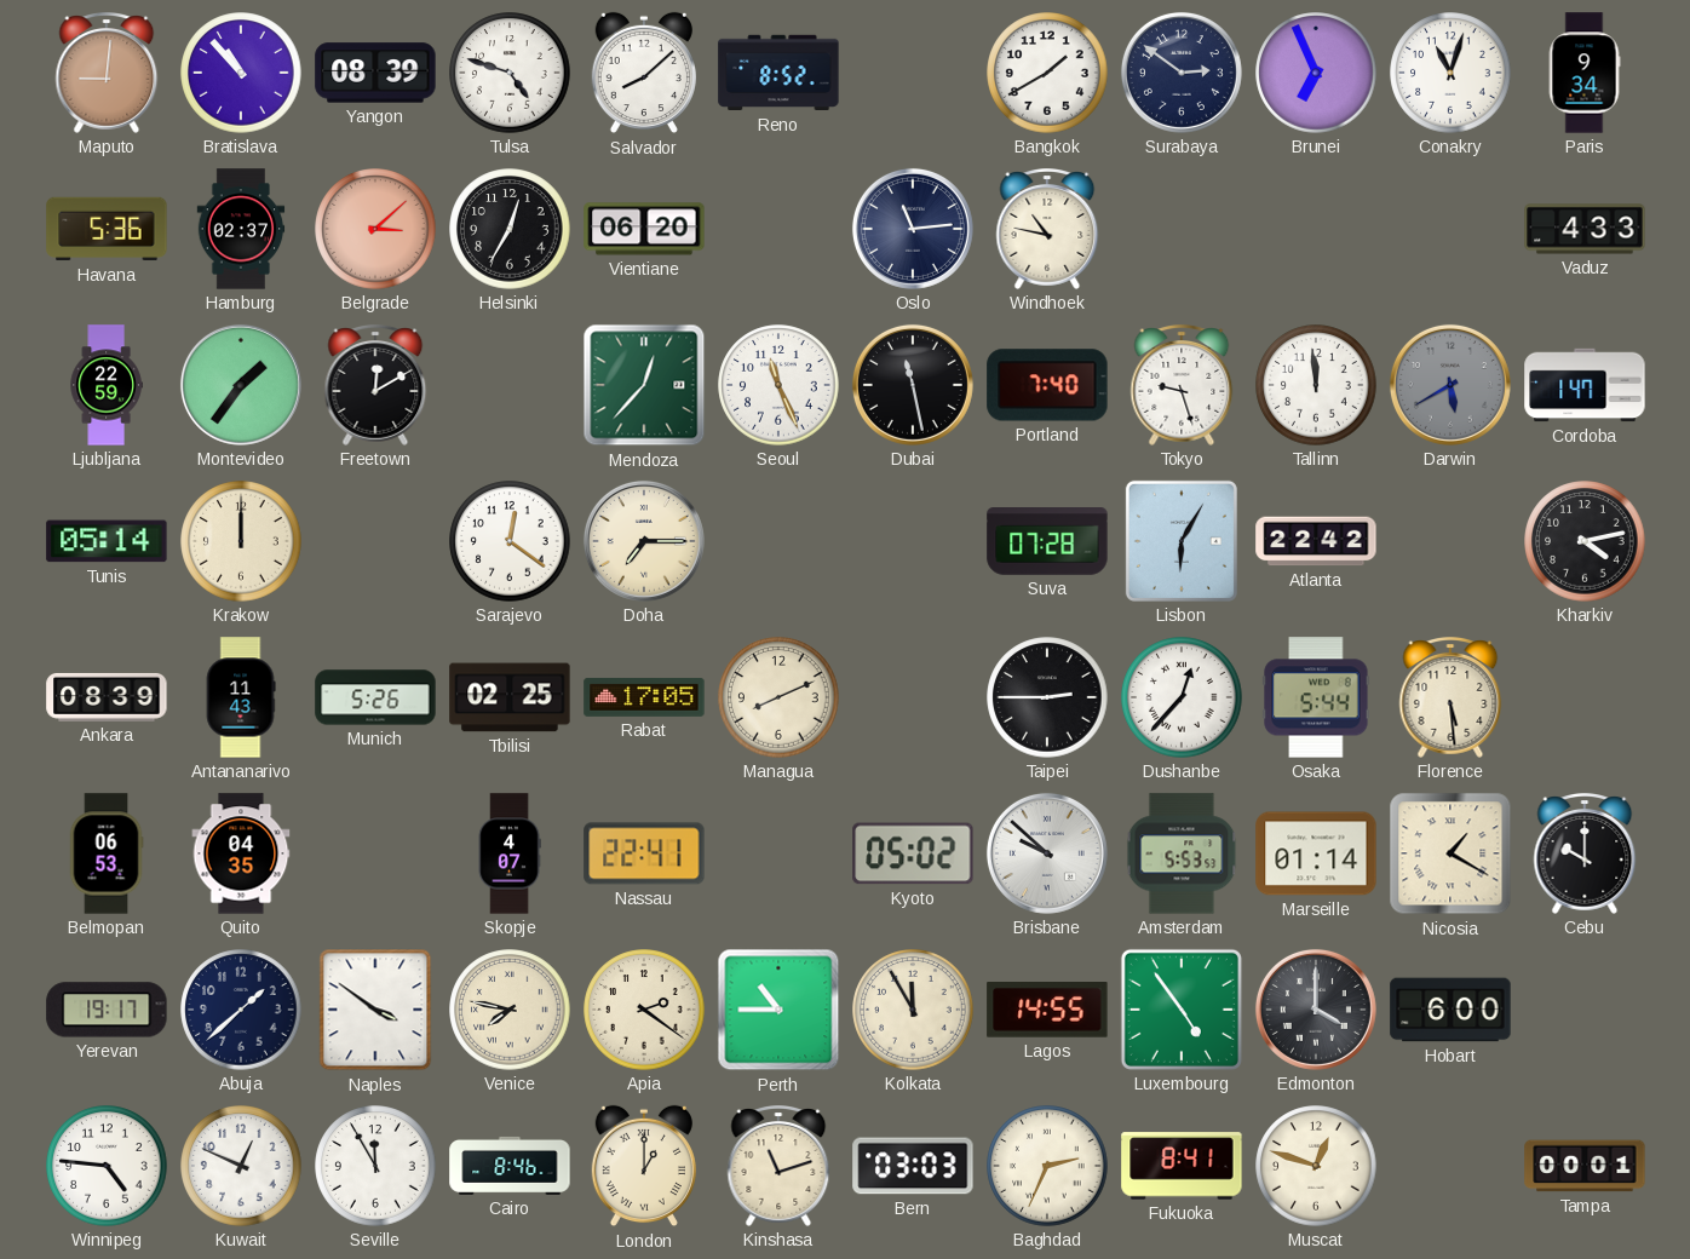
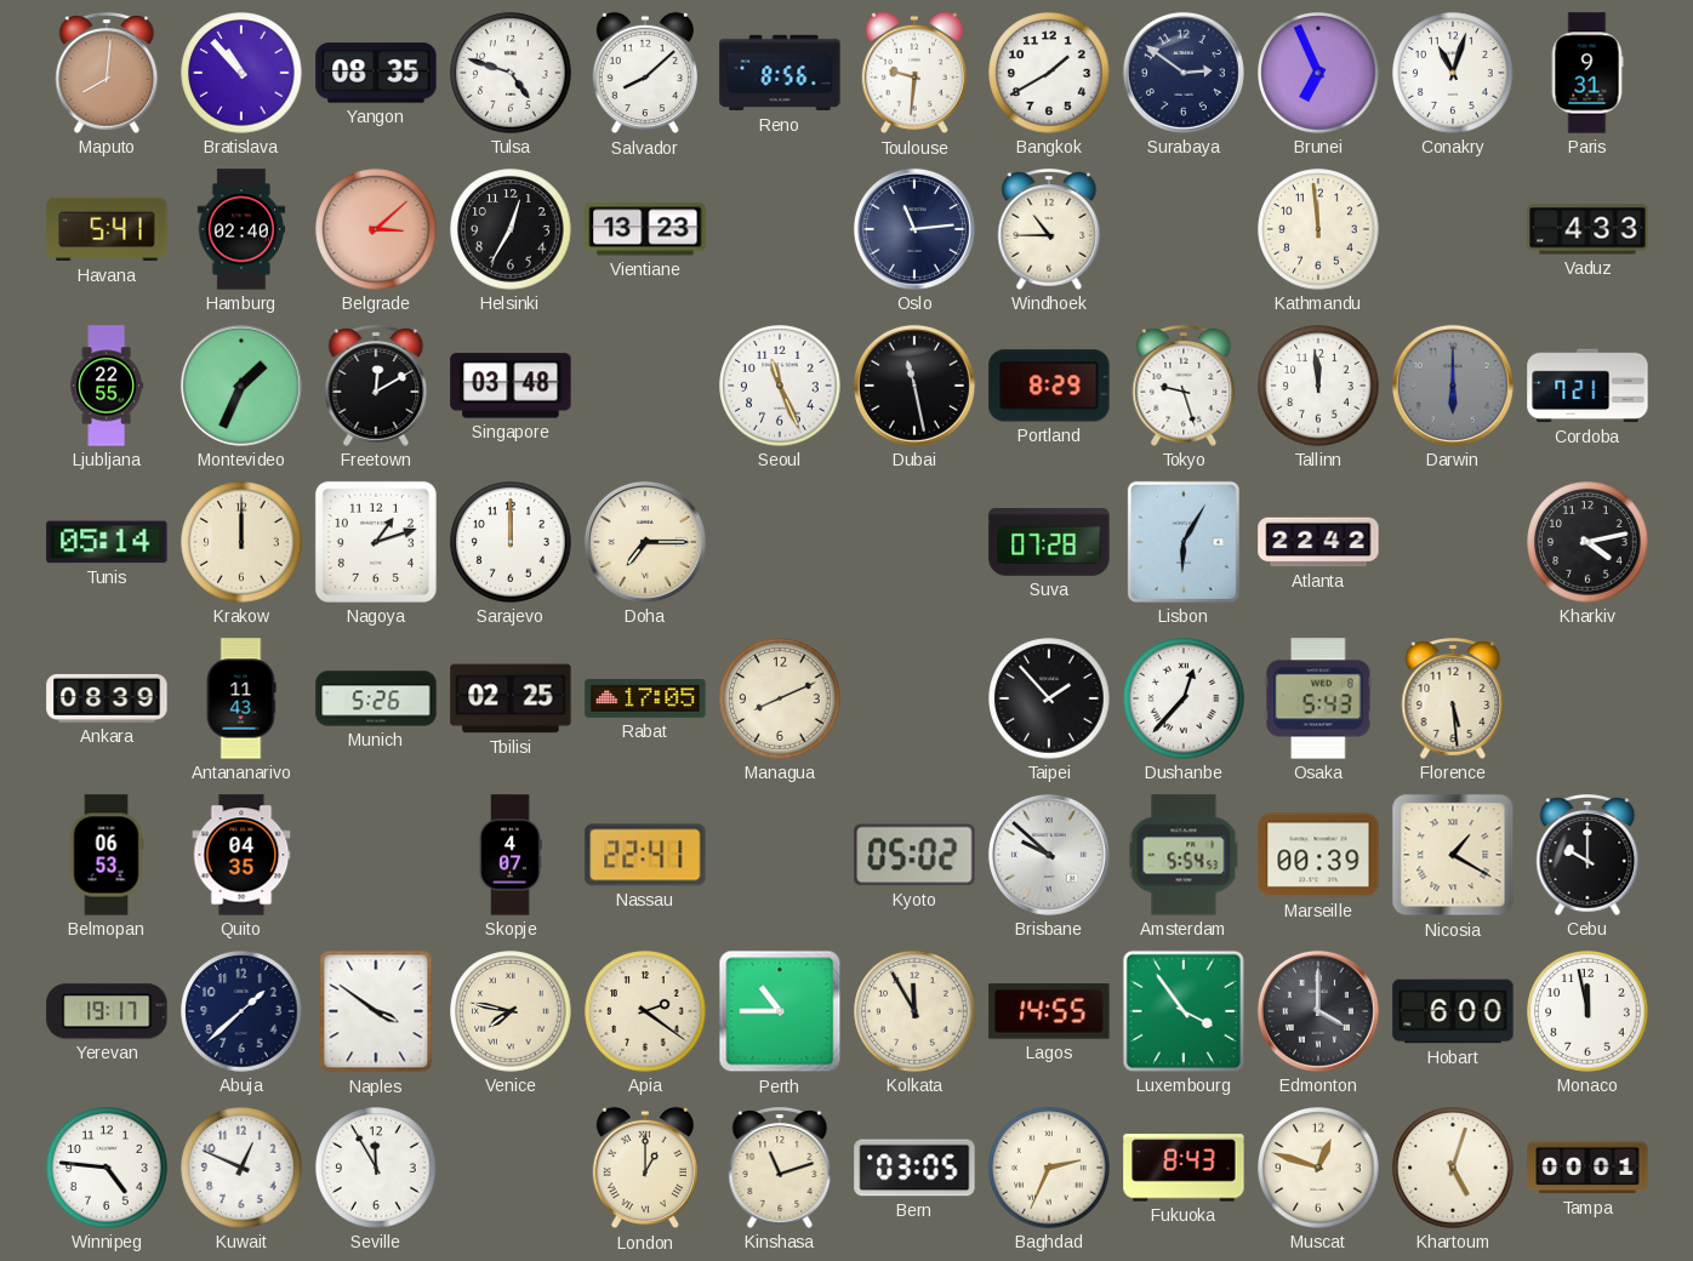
Maputo: 9:01 -> 8:01
Yangon: 08:39 -> 08:35
Reno: 8:52 -> 8:56
Toulouse: none -> 9:31
Paris: 9:34 -> 9:31
Havana: 5:36 -> 5:41
Hamburg: 02:37 -> 02:40
Vientiane: 06:20 -> 13:23
Windhoek: 10:47 -> 10:45
Kathmandu: none -> 11:59
Ljubljana: 22:59 -> 22:55
Montevideo: 1:36 -> 1:34
Singapore: none -> 03:48
Mendoza: 12:37 -> none
Portland: 7:40 -> 8:29
Darwin: 5:40 -> 6:00
Cordoba: 1:47 -> 7:21
Nagoya: none -> 1:12
Sarajevo: 12:21 -> 12:00
Taipei: 2:45 -> 1:53
Osaka: 5:44 -> 5:43
Amsterdam: 5:53 -> 5:54
Marseille: 01:14 -> 00:39
Luxembourg: 4:54 -> 3:54
Monaco: none -> 11:58
Cairo: 8:46 -> none
Bern: 03:03 -> 03:05
Fukuoka: 8:41 -> 8:43
Khartoum: none -> 5:03
